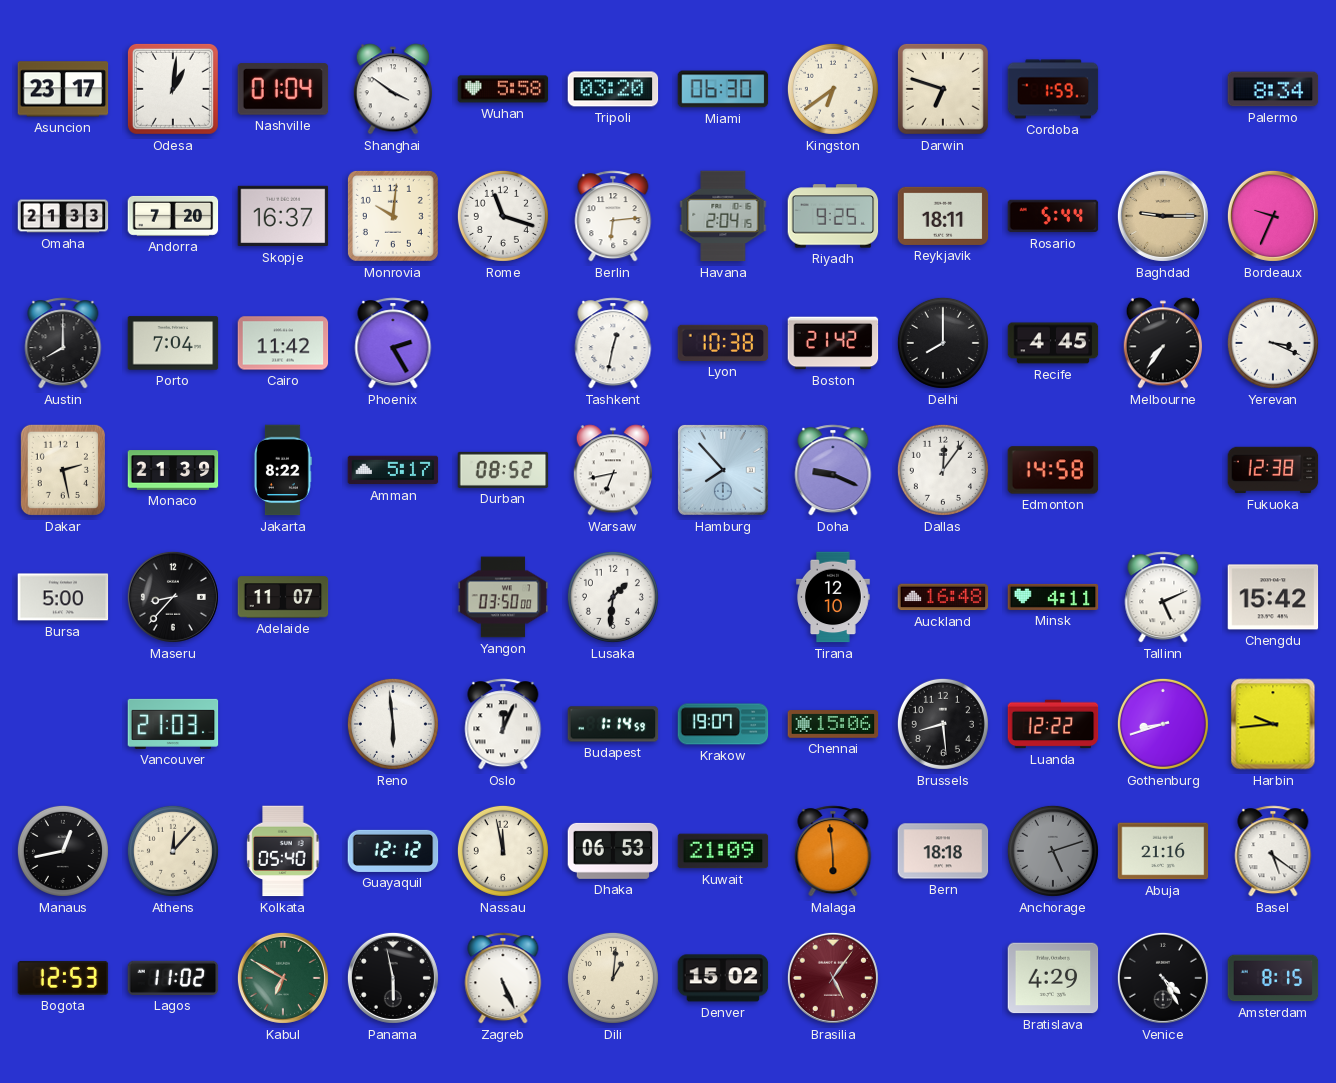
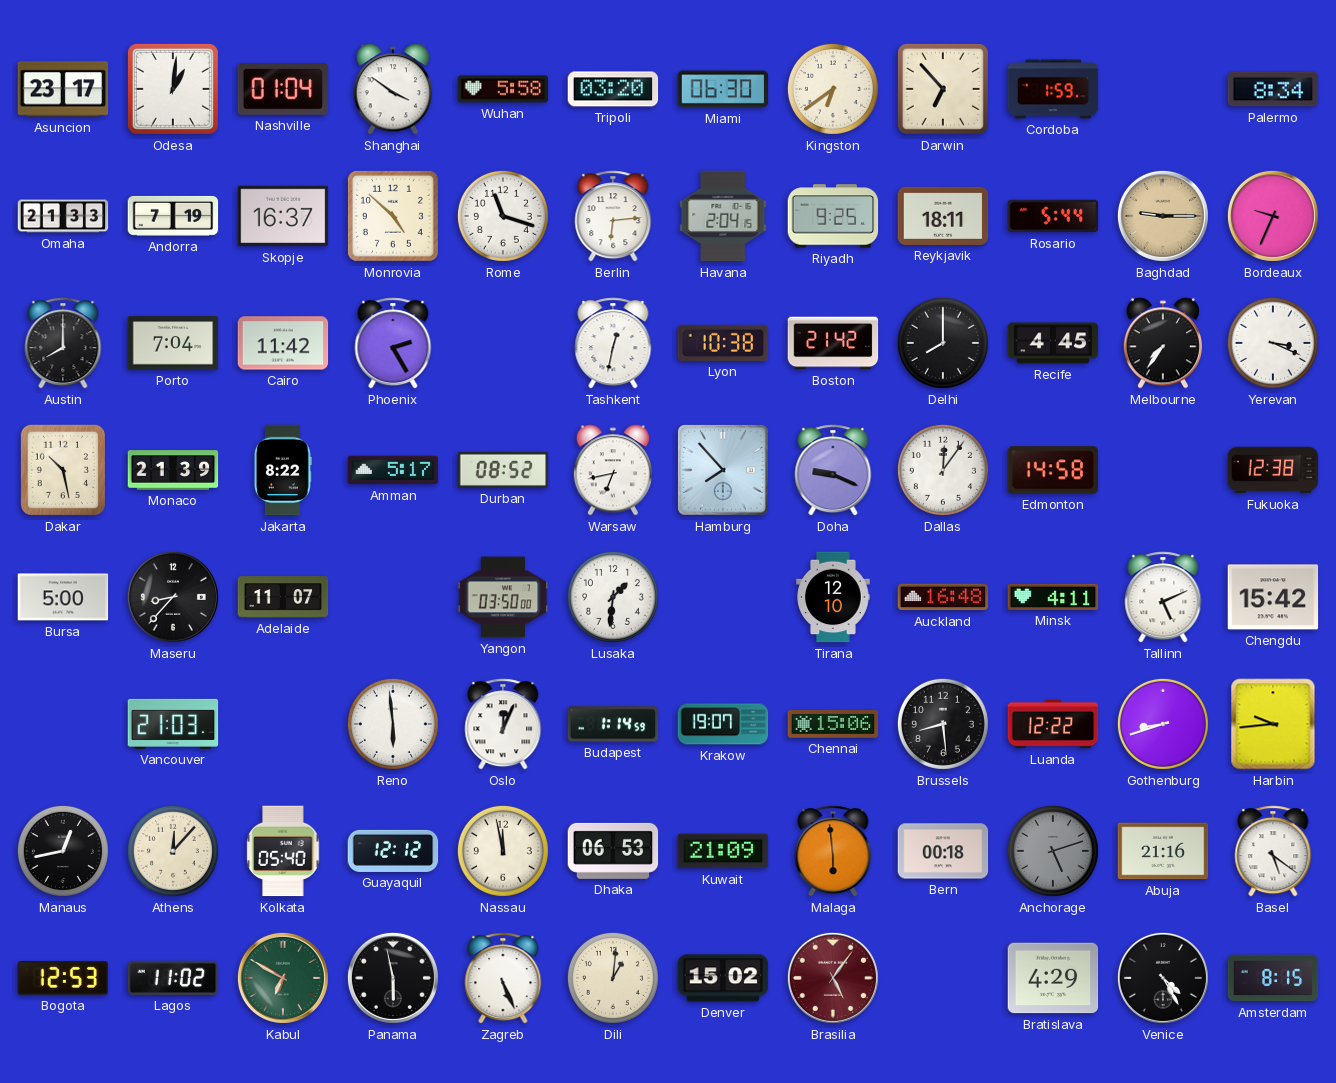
Darwin: 6:48 -> 6:53
Andorra: 7:20 -> 7:19
Monrovia: 10:01 -> 4:52
Dakar: 2:28 -> 10:28
Bern: 18:18 -> 00:18
